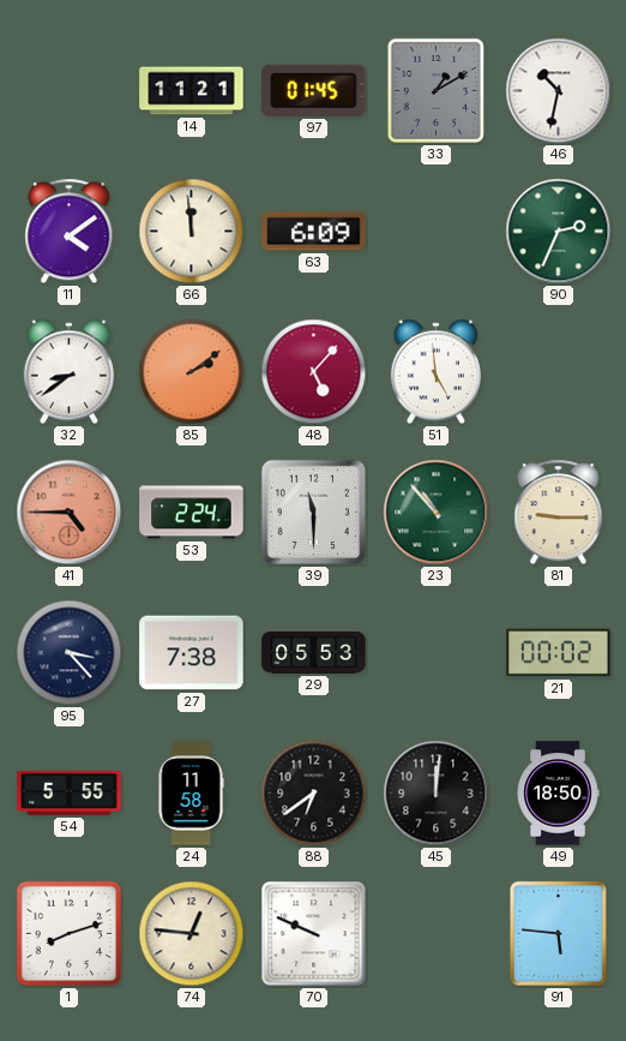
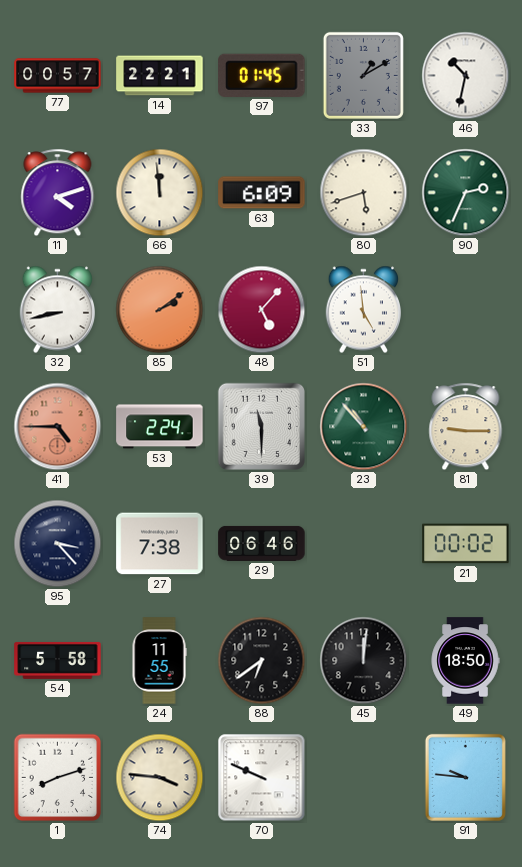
77: none -> 00:57
14: 11:21 -> 22:21
11: 4:09 -> 4:12
80: none -> 5:42
32: 8:39 -> 8:43
29: 05:53 -> 06:46
54: 5:55 -> 5:58
24: 11:58 -> 11:55
74: 12:46 -> 3:46
91: 5:46 -> 9:46
